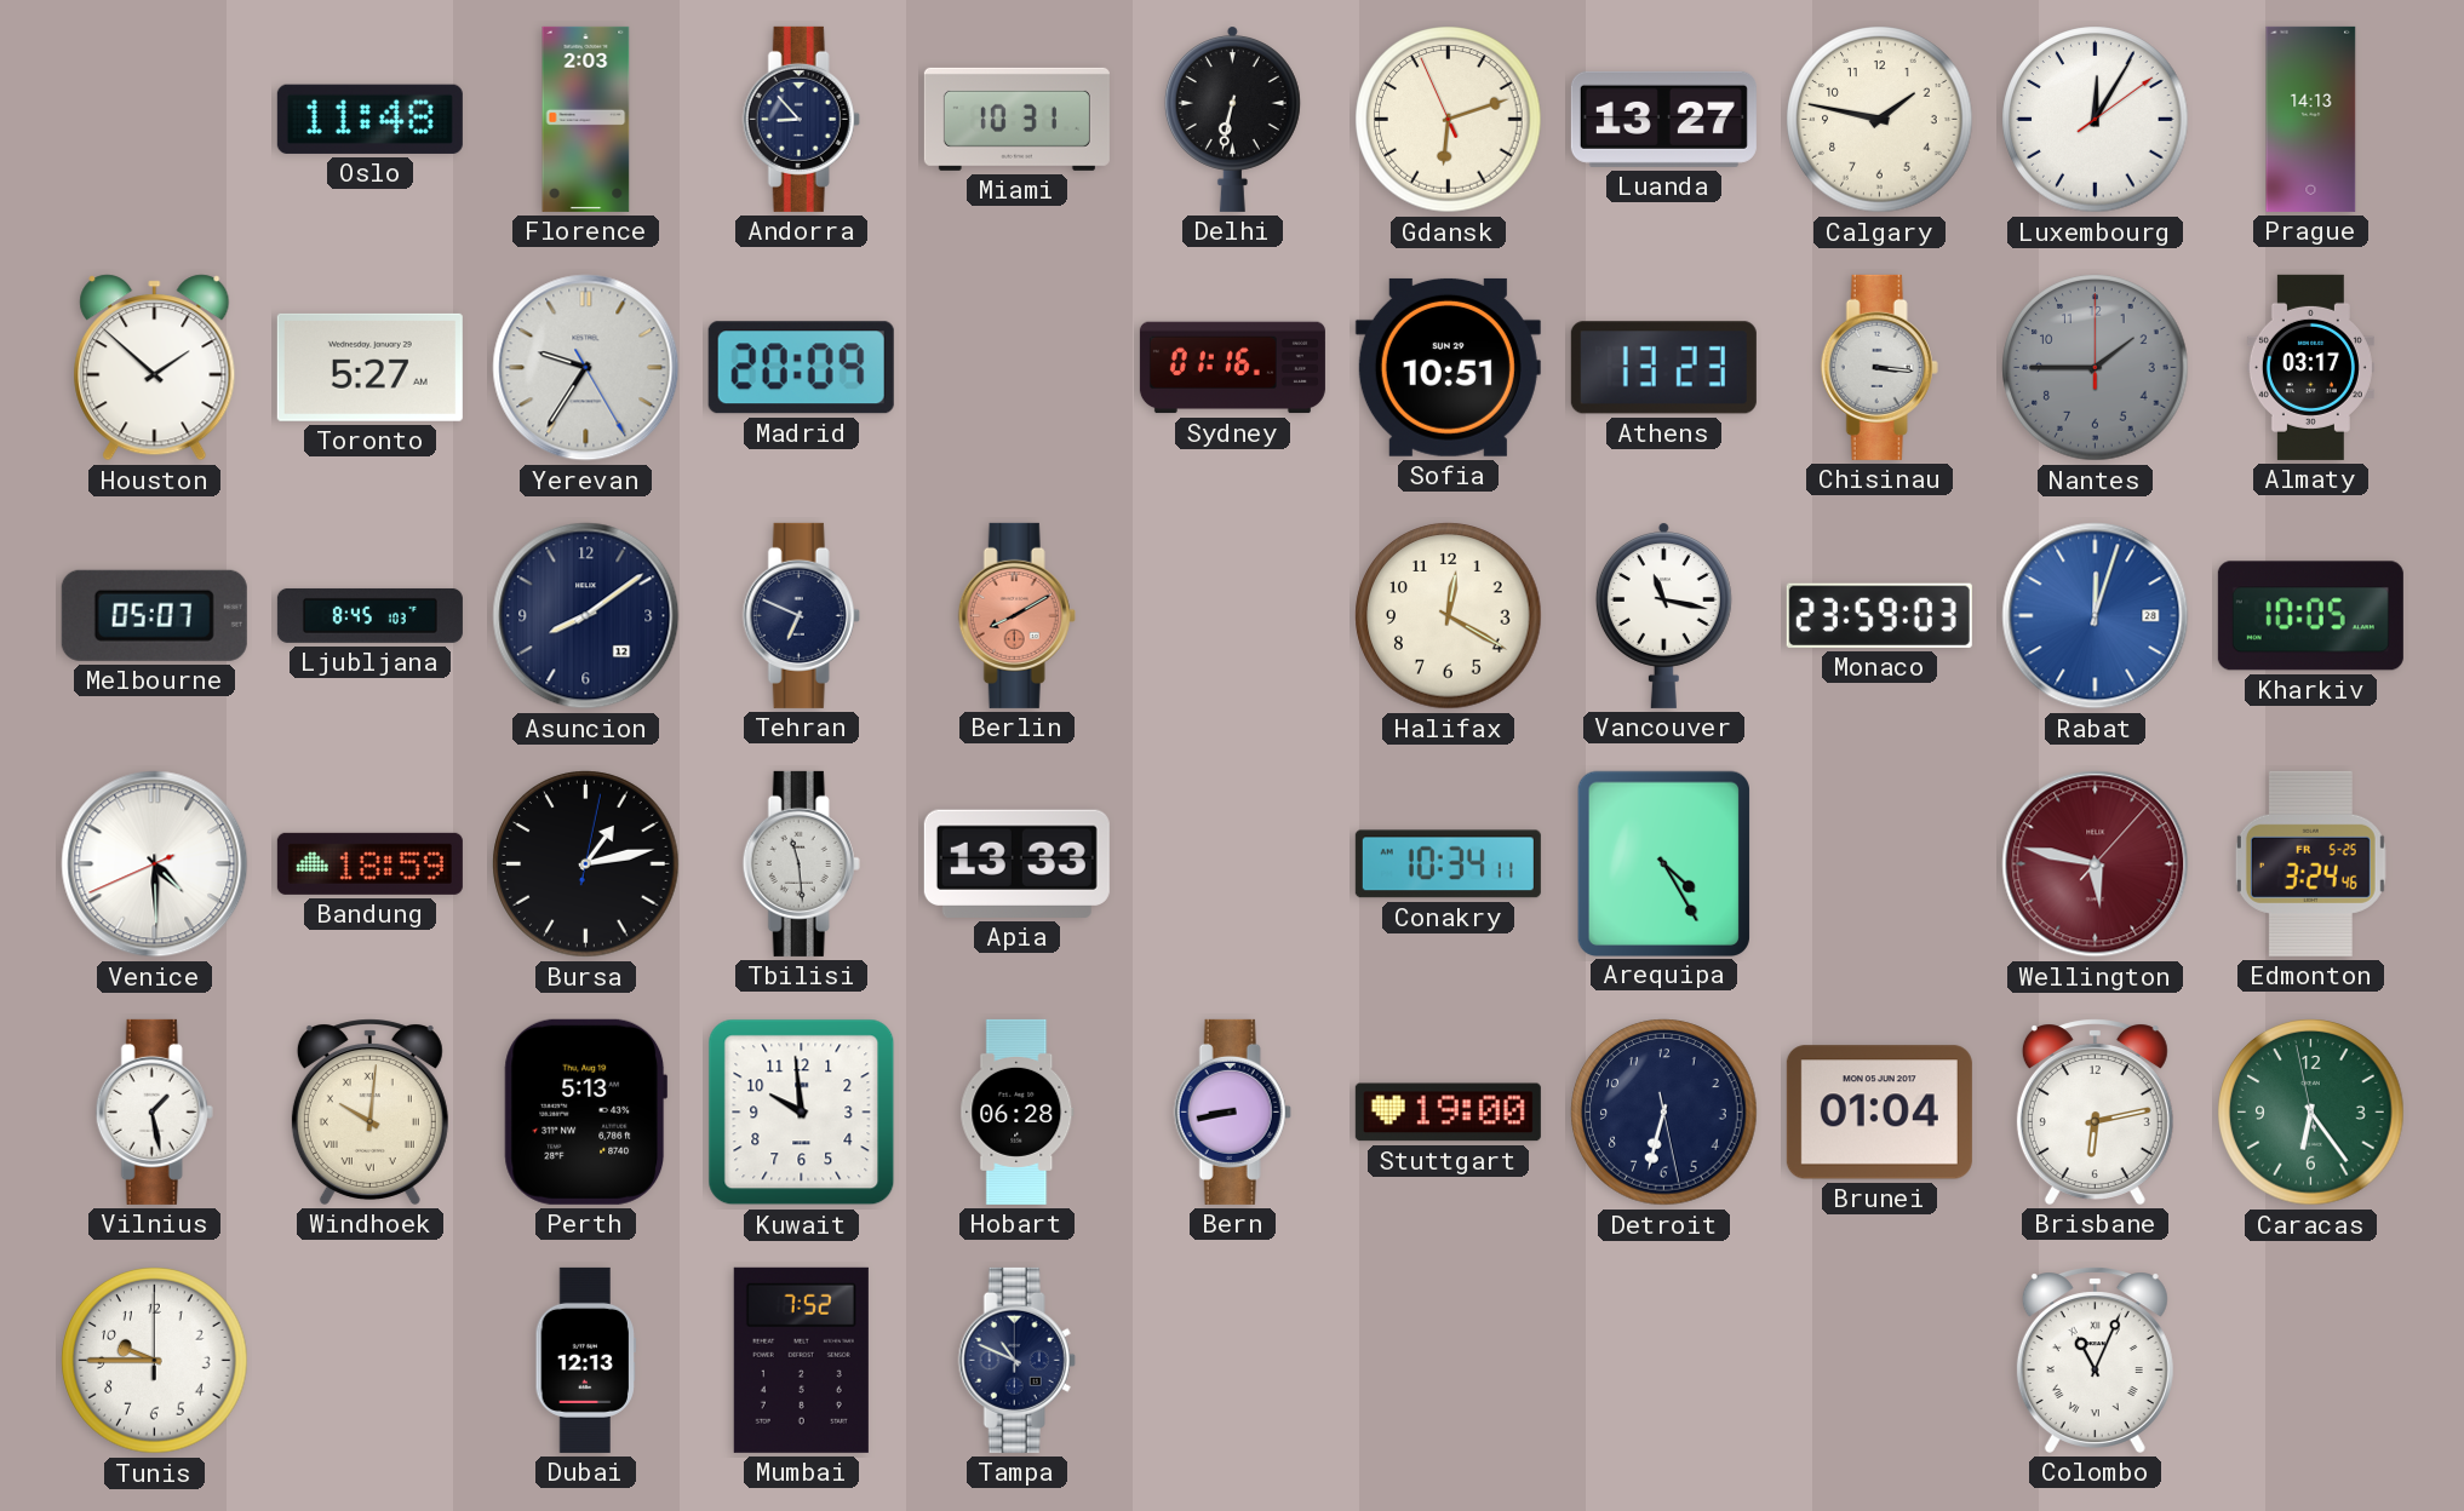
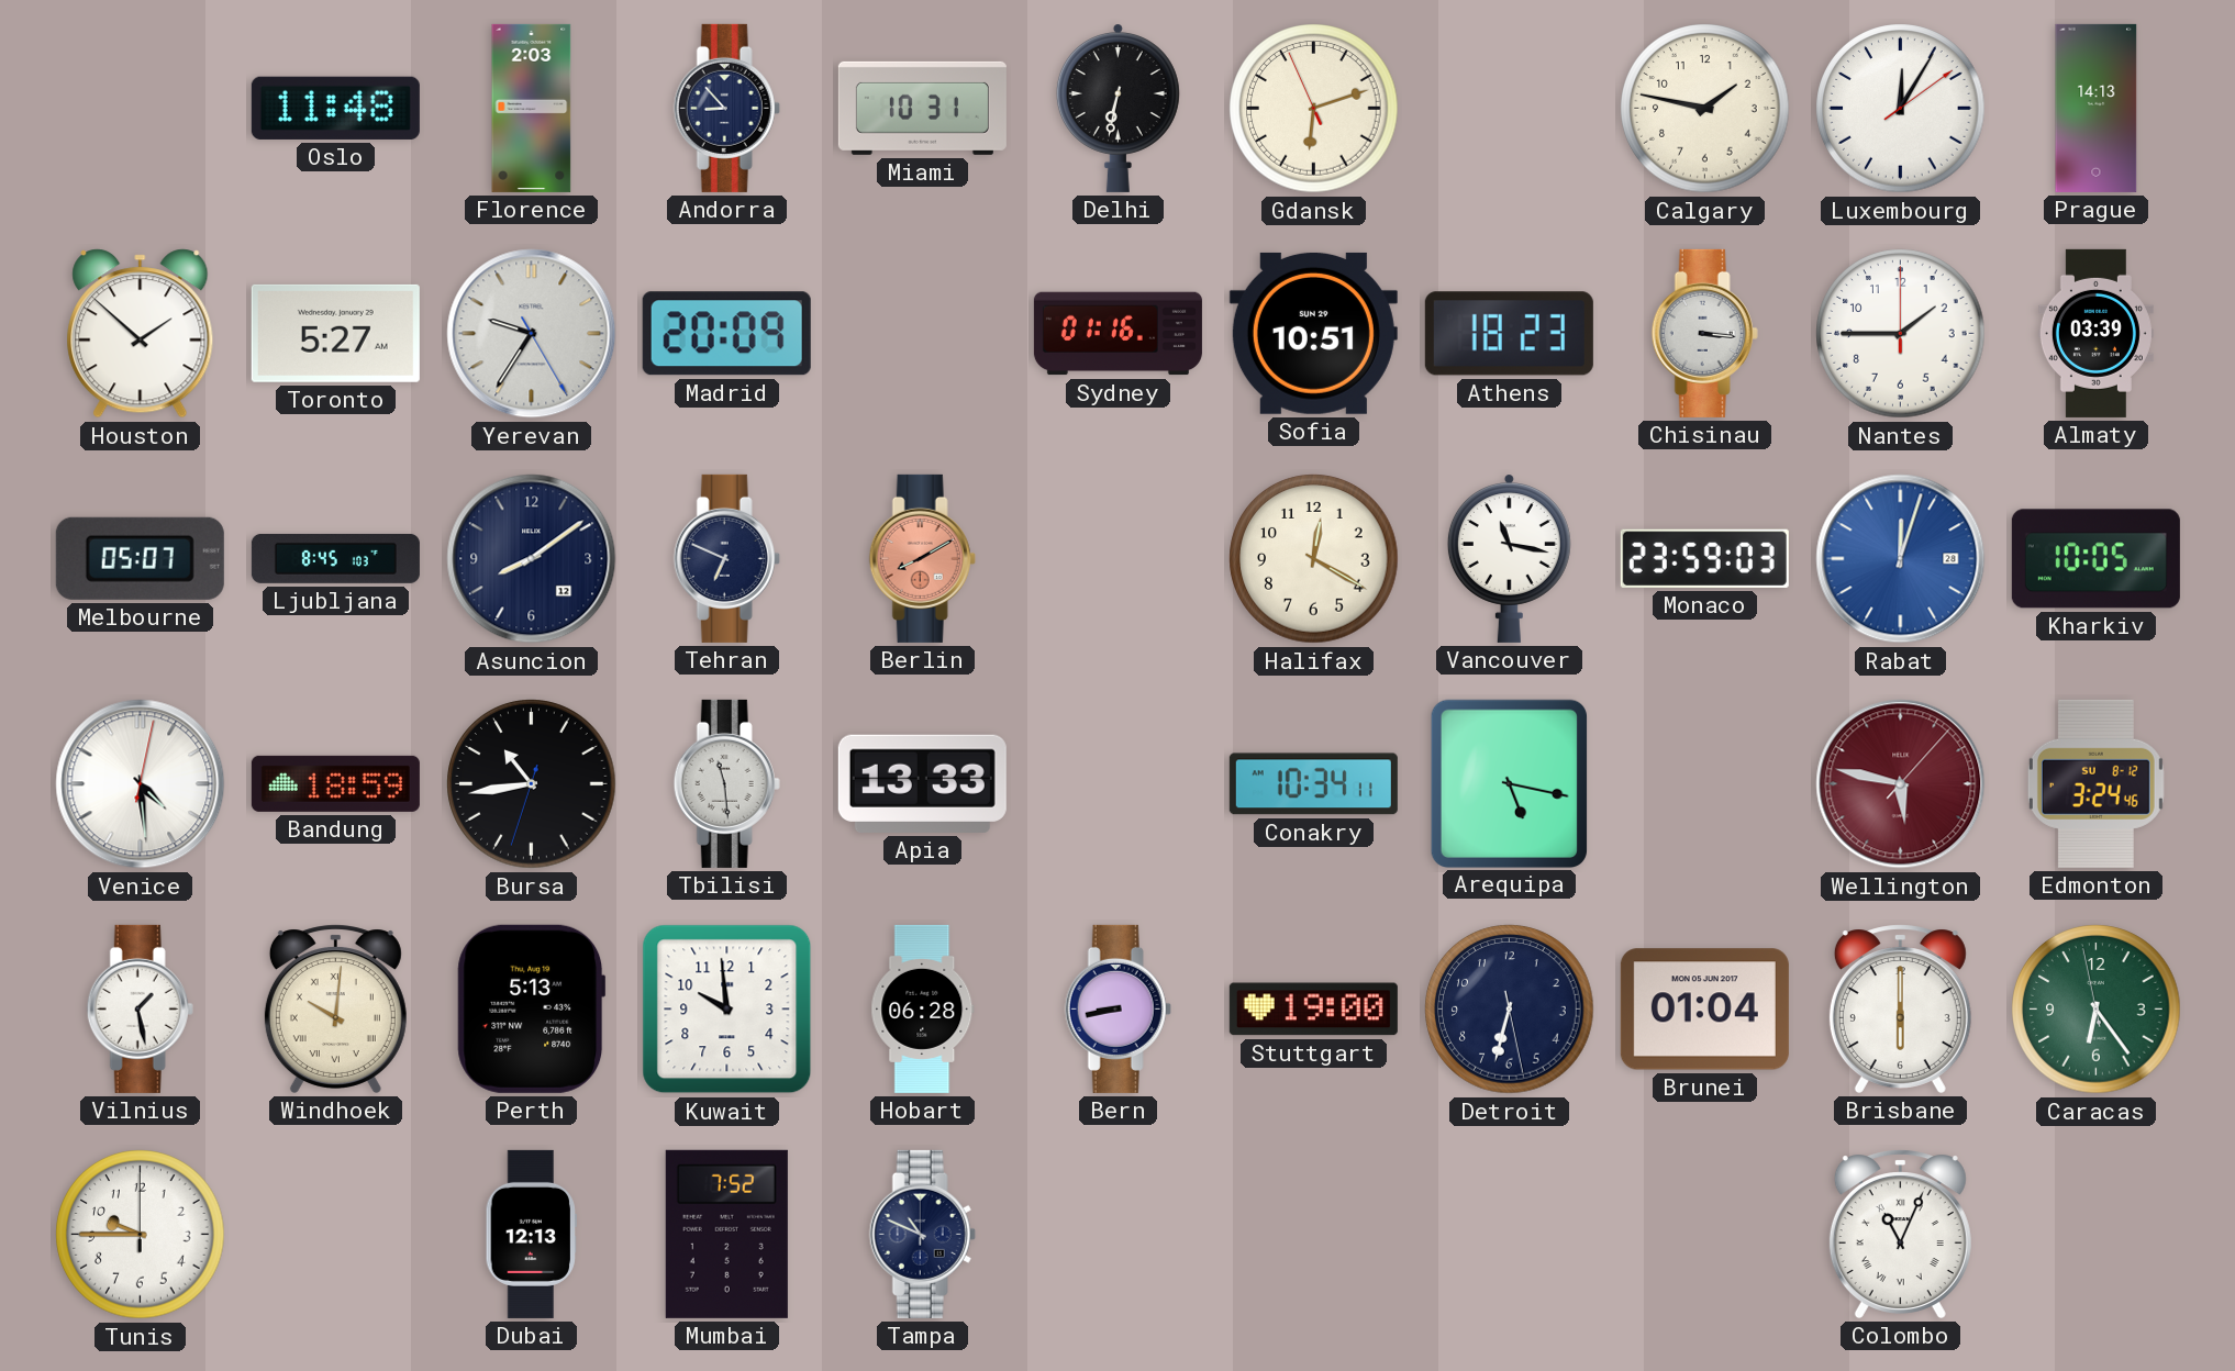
Luanda: 13:27 -> none
Athens: 13:23 -> 18:23
Nantes dial: grey -> white
Almaty: 03:17 -> 03:39
Venice: 4:29:41 -> 4:29:02
Bursa: 1:13 -> 10:43
Arequipa: 4:25 -> 5:17
Edmonton date: FR 5-25 -> SU 8-12
Brisbane: 6:13 -> 6:00
